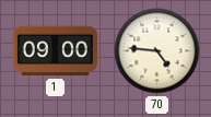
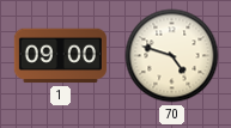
70: 4:46 -> 4:48
